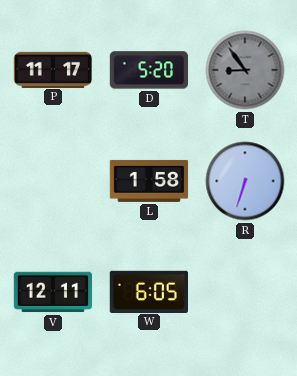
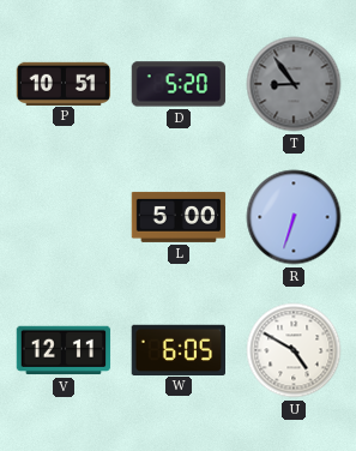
P: 11:17 -> 10:51
L: 1:58 -> 5:00
U: none -> 4:50
